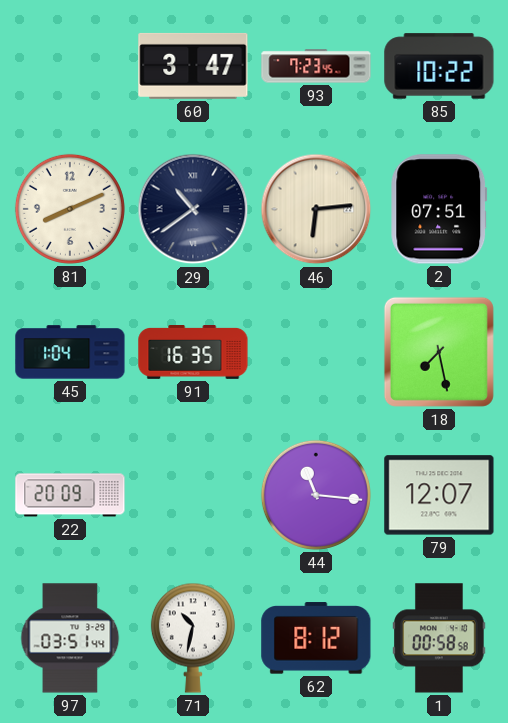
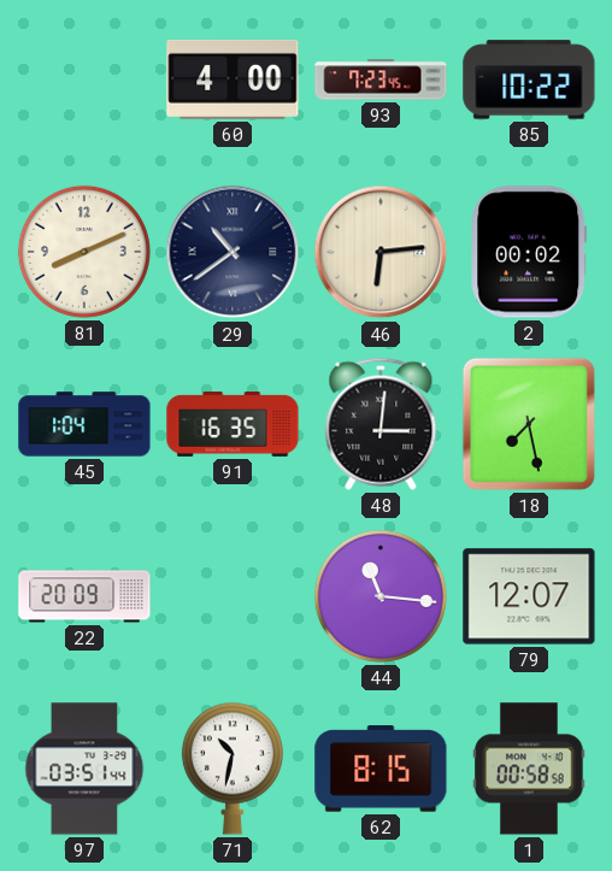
60: 3:47 -> 4:00
2: 07:51 -> 00:02
48: none -> 3:01
62: 8:12 -> 8:15
